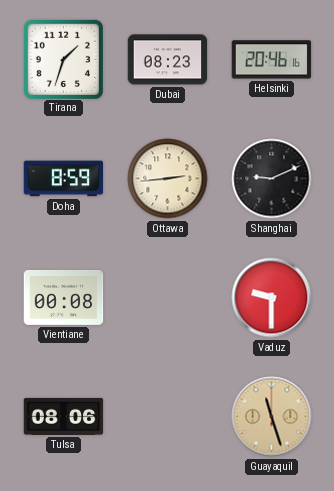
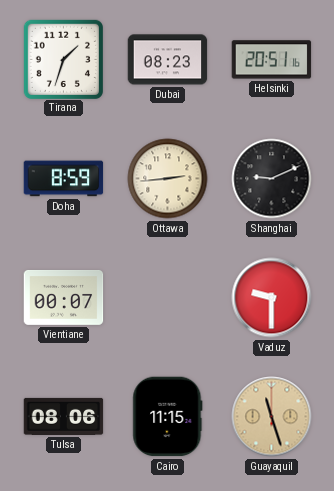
Helsinki: 20:46 -> 20:51
Vientiane: 00:08 -> 00:07
Cairo: none -> 11:15
